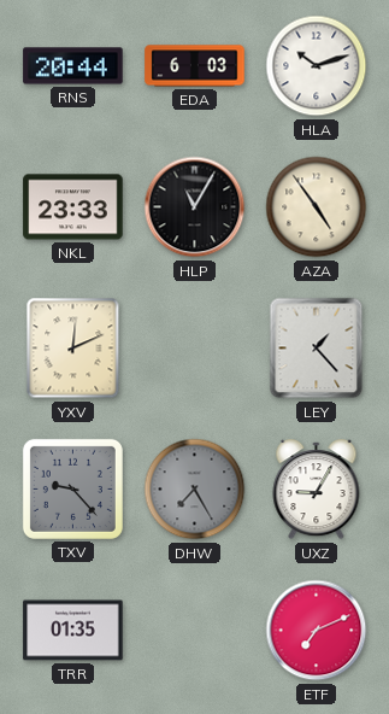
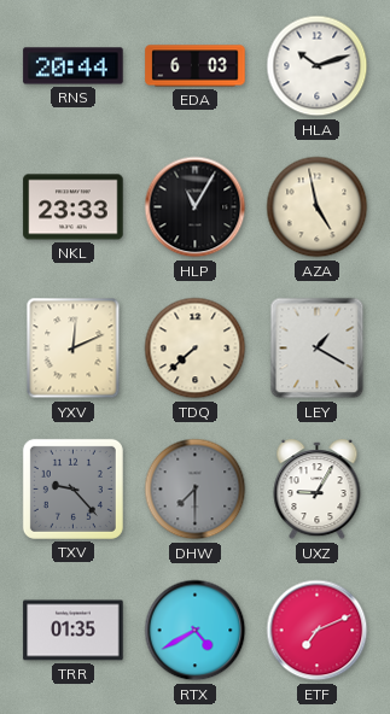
AZA: 4:54 -> 4:58
TDQ: none -> 7:38
LEY: 1:23 -> 1:20
DHW: 7:25 -> 7:30
RTX: none -> 4:40
